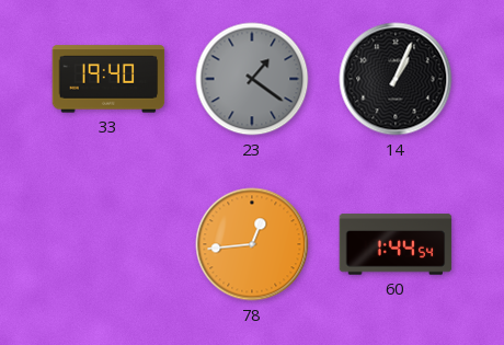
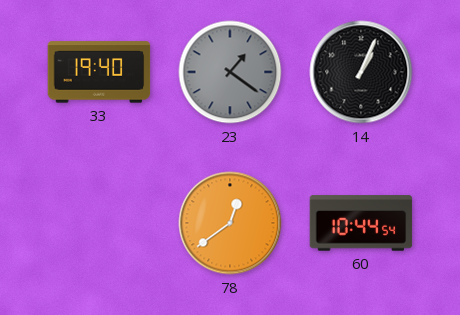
78: 12:44 -> 12:39
60: 1:44 -> 10:44
